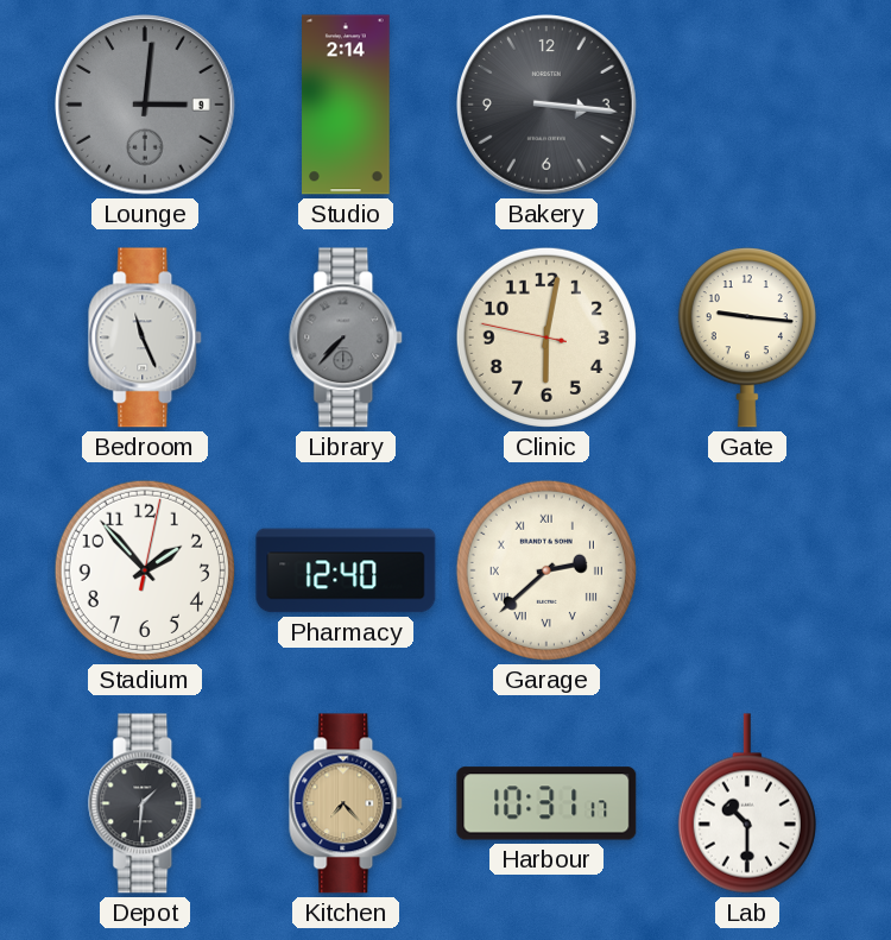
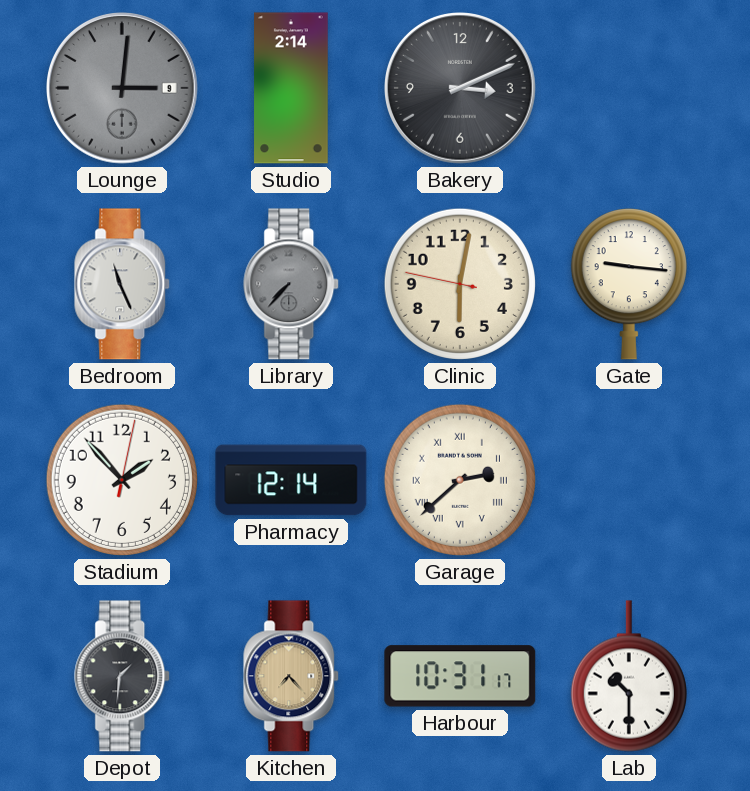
Bakery: 3:16 -> 3:11
Pharmacy: 12:40 -> 12:14
